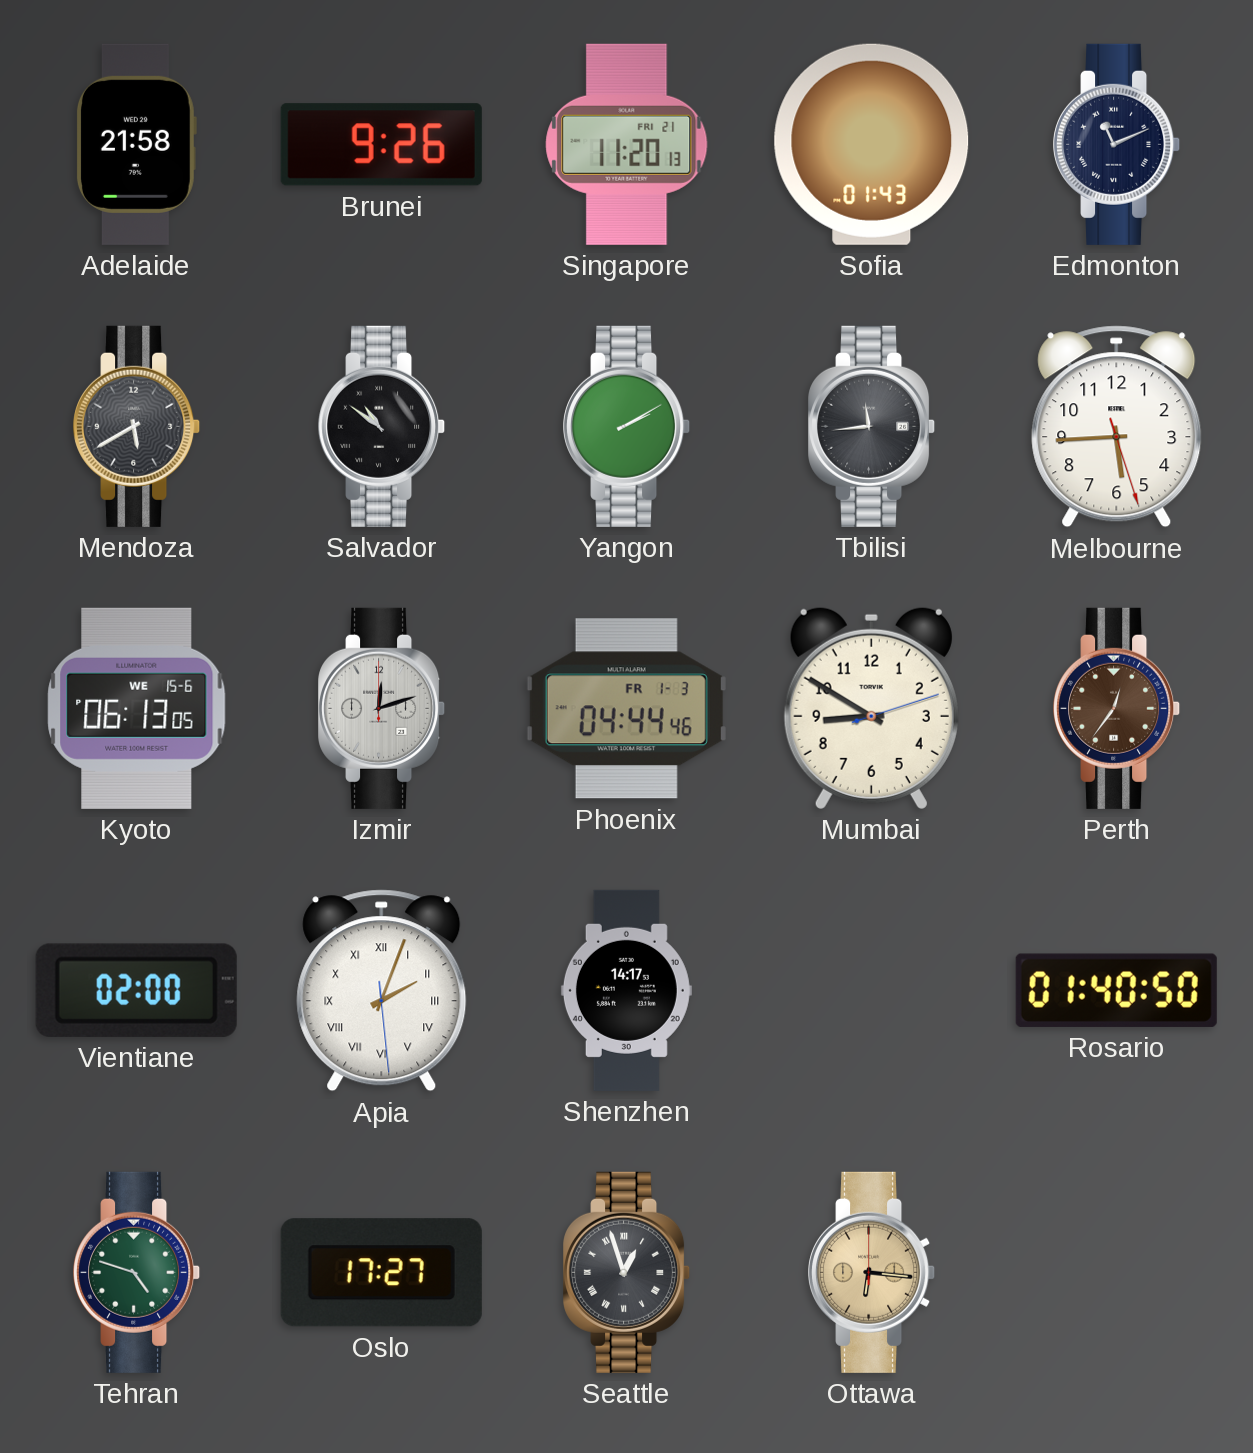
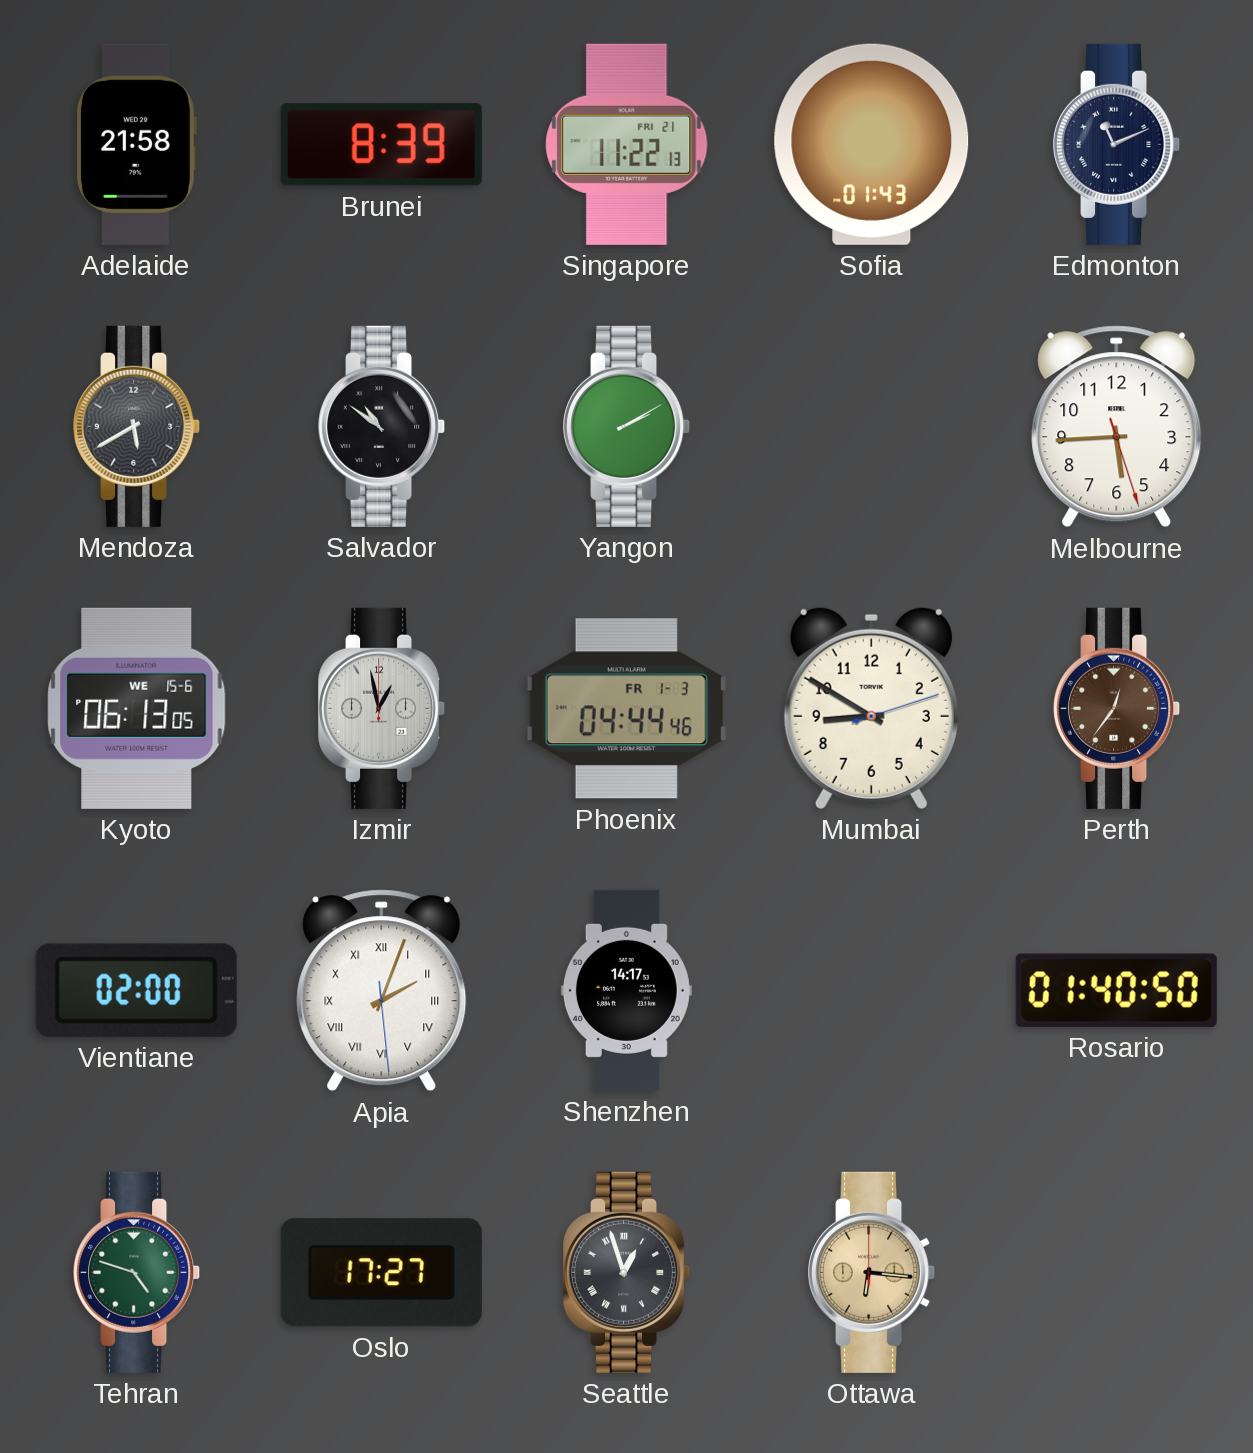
Brunei: 9:26 -> 8:39
Singapore: 11:20 -> 11:22
Tbilisi: 11:44 -> none
Izmir: 12:12 -> 12:58
